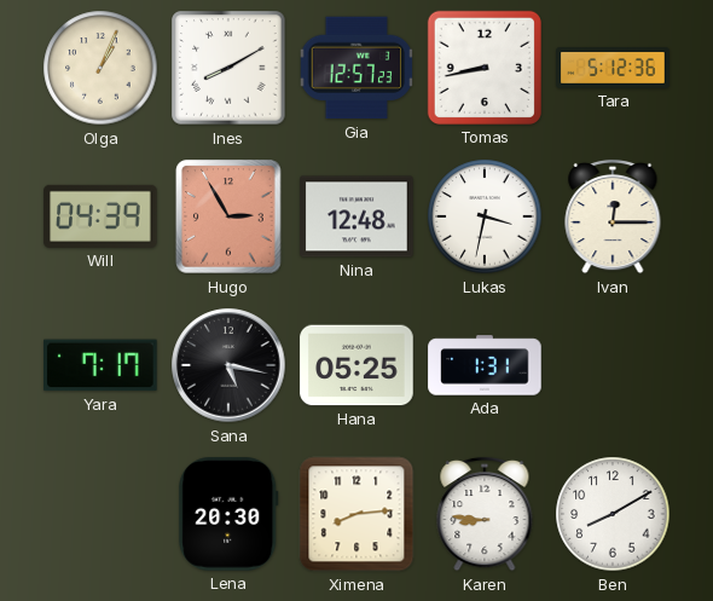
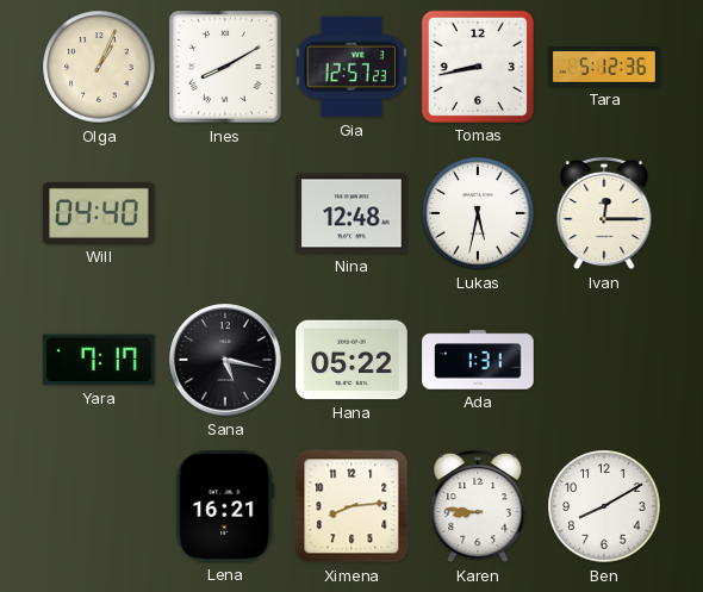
Will: 04:39 -> 04:40
Hugo: 2:55 -> none
Lukas: 3:32 -> 5:32
Hana: 05:25 -> 05:22
Lena: 20:30 -> 16:21
